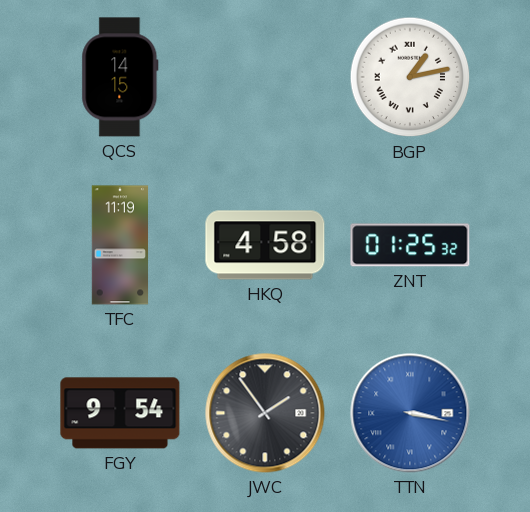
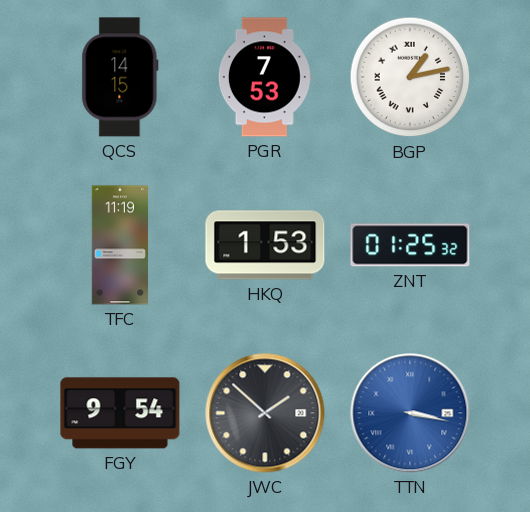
PGR: none -> 7:53
HKQ: 4:58 -> 1:53
JWC: 1:54 -> 1:52
